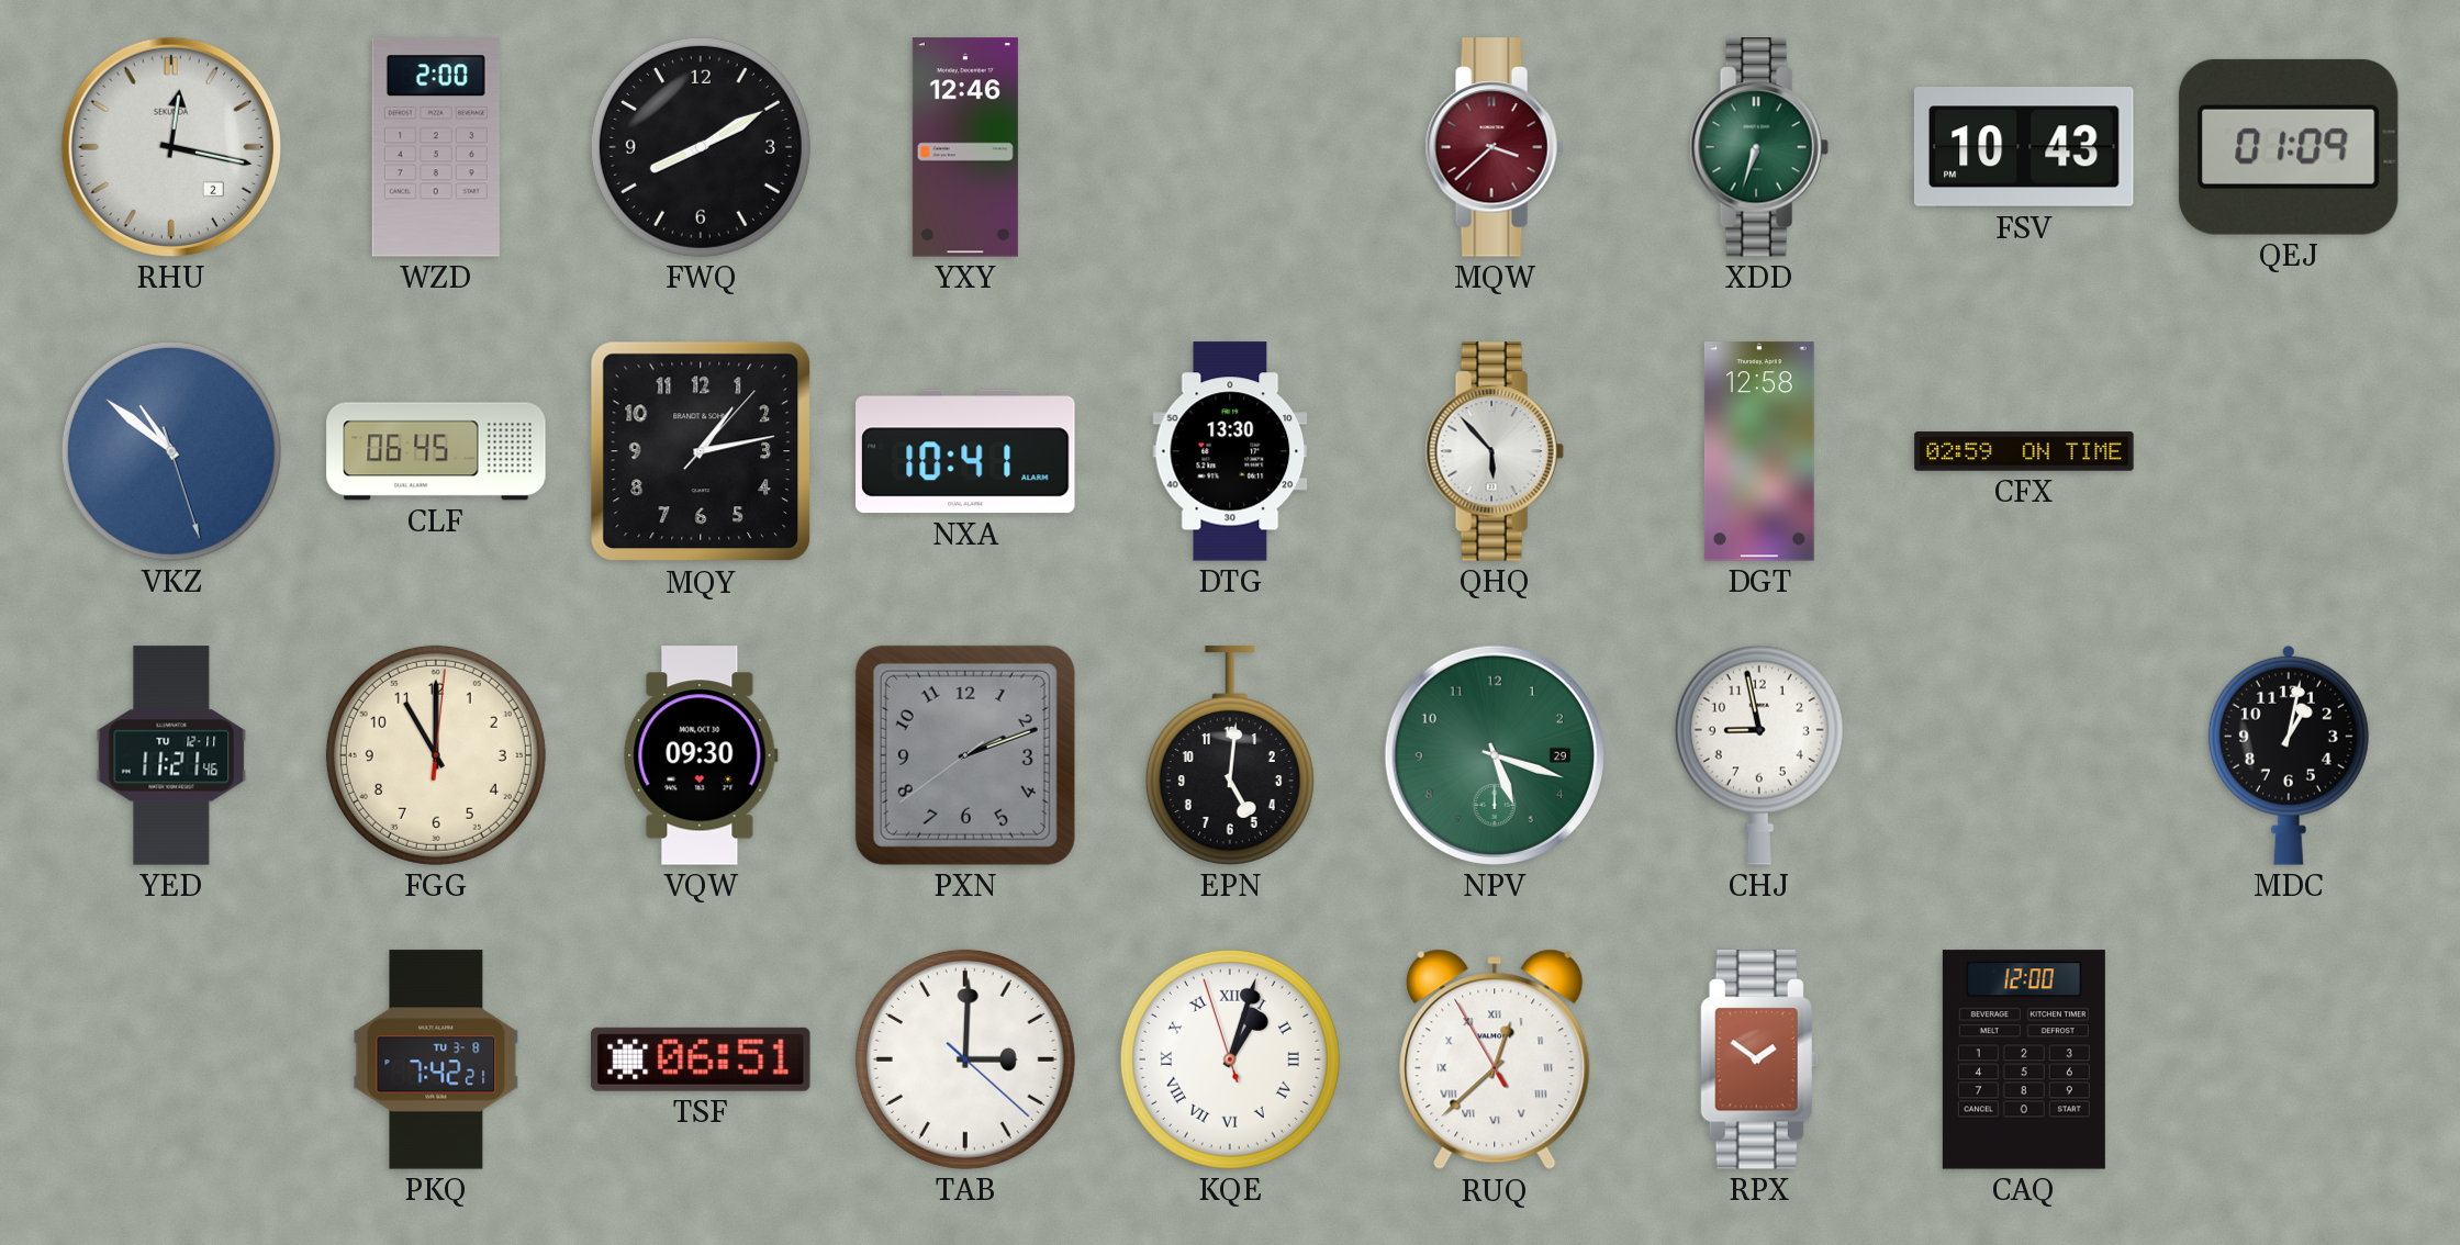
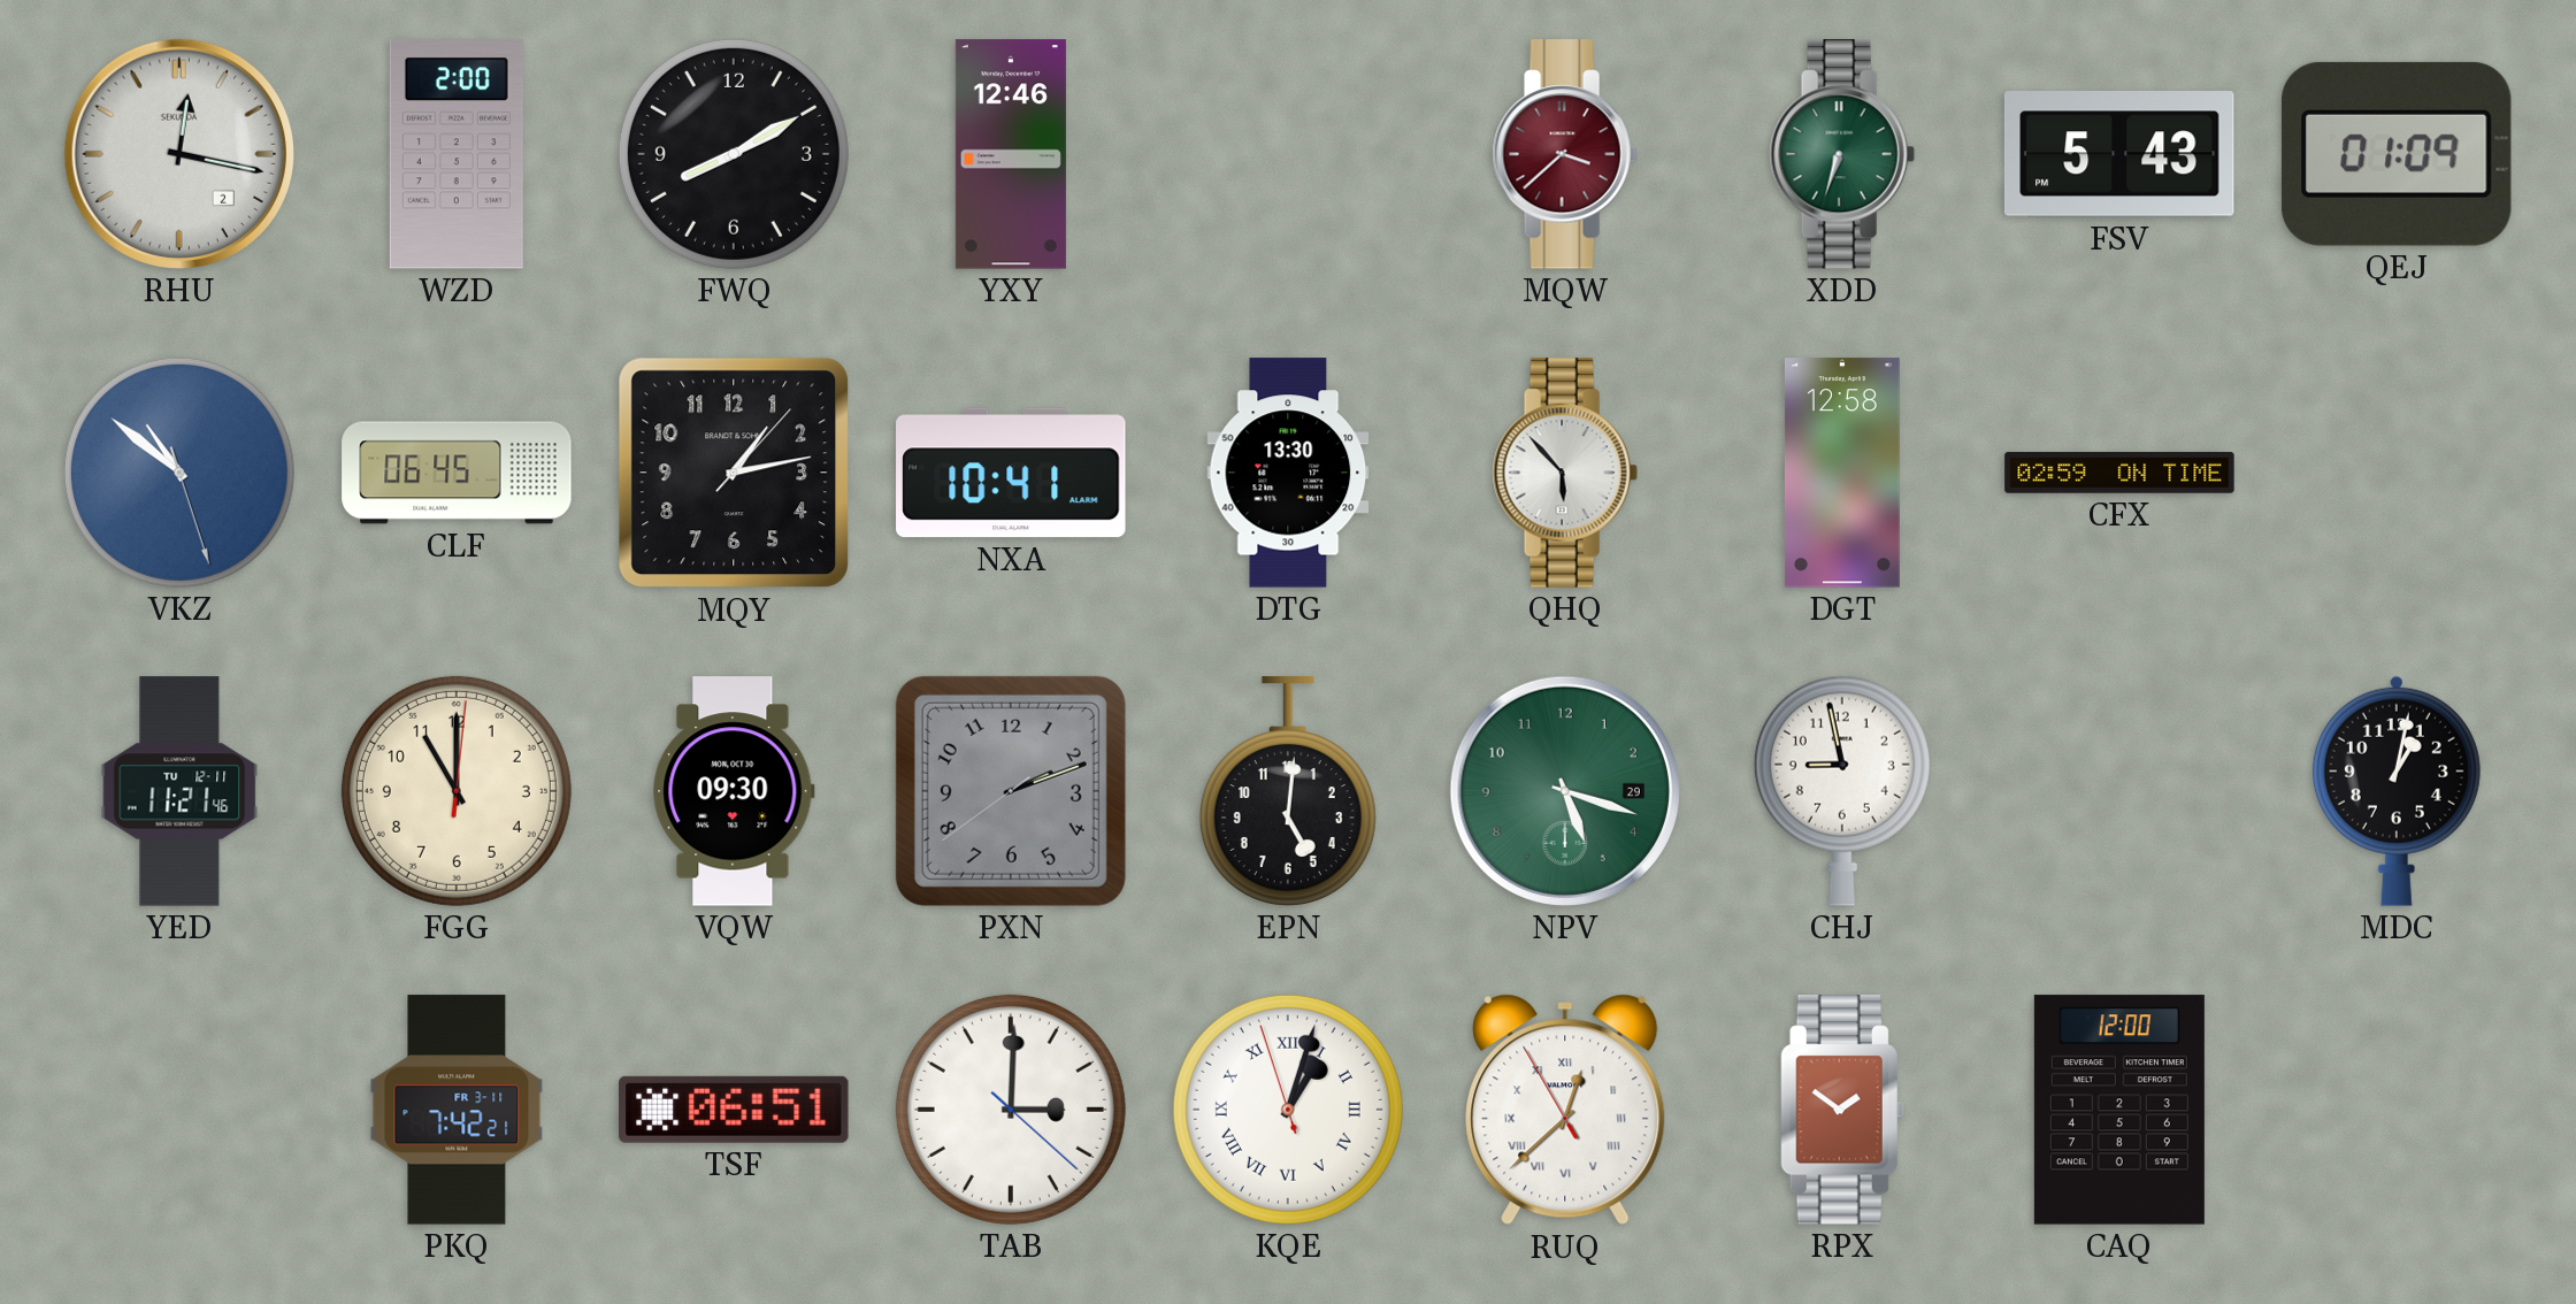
FSV: 10:43 -> 5:43
PKQ date: TU 3-8 -> FR 3-11
